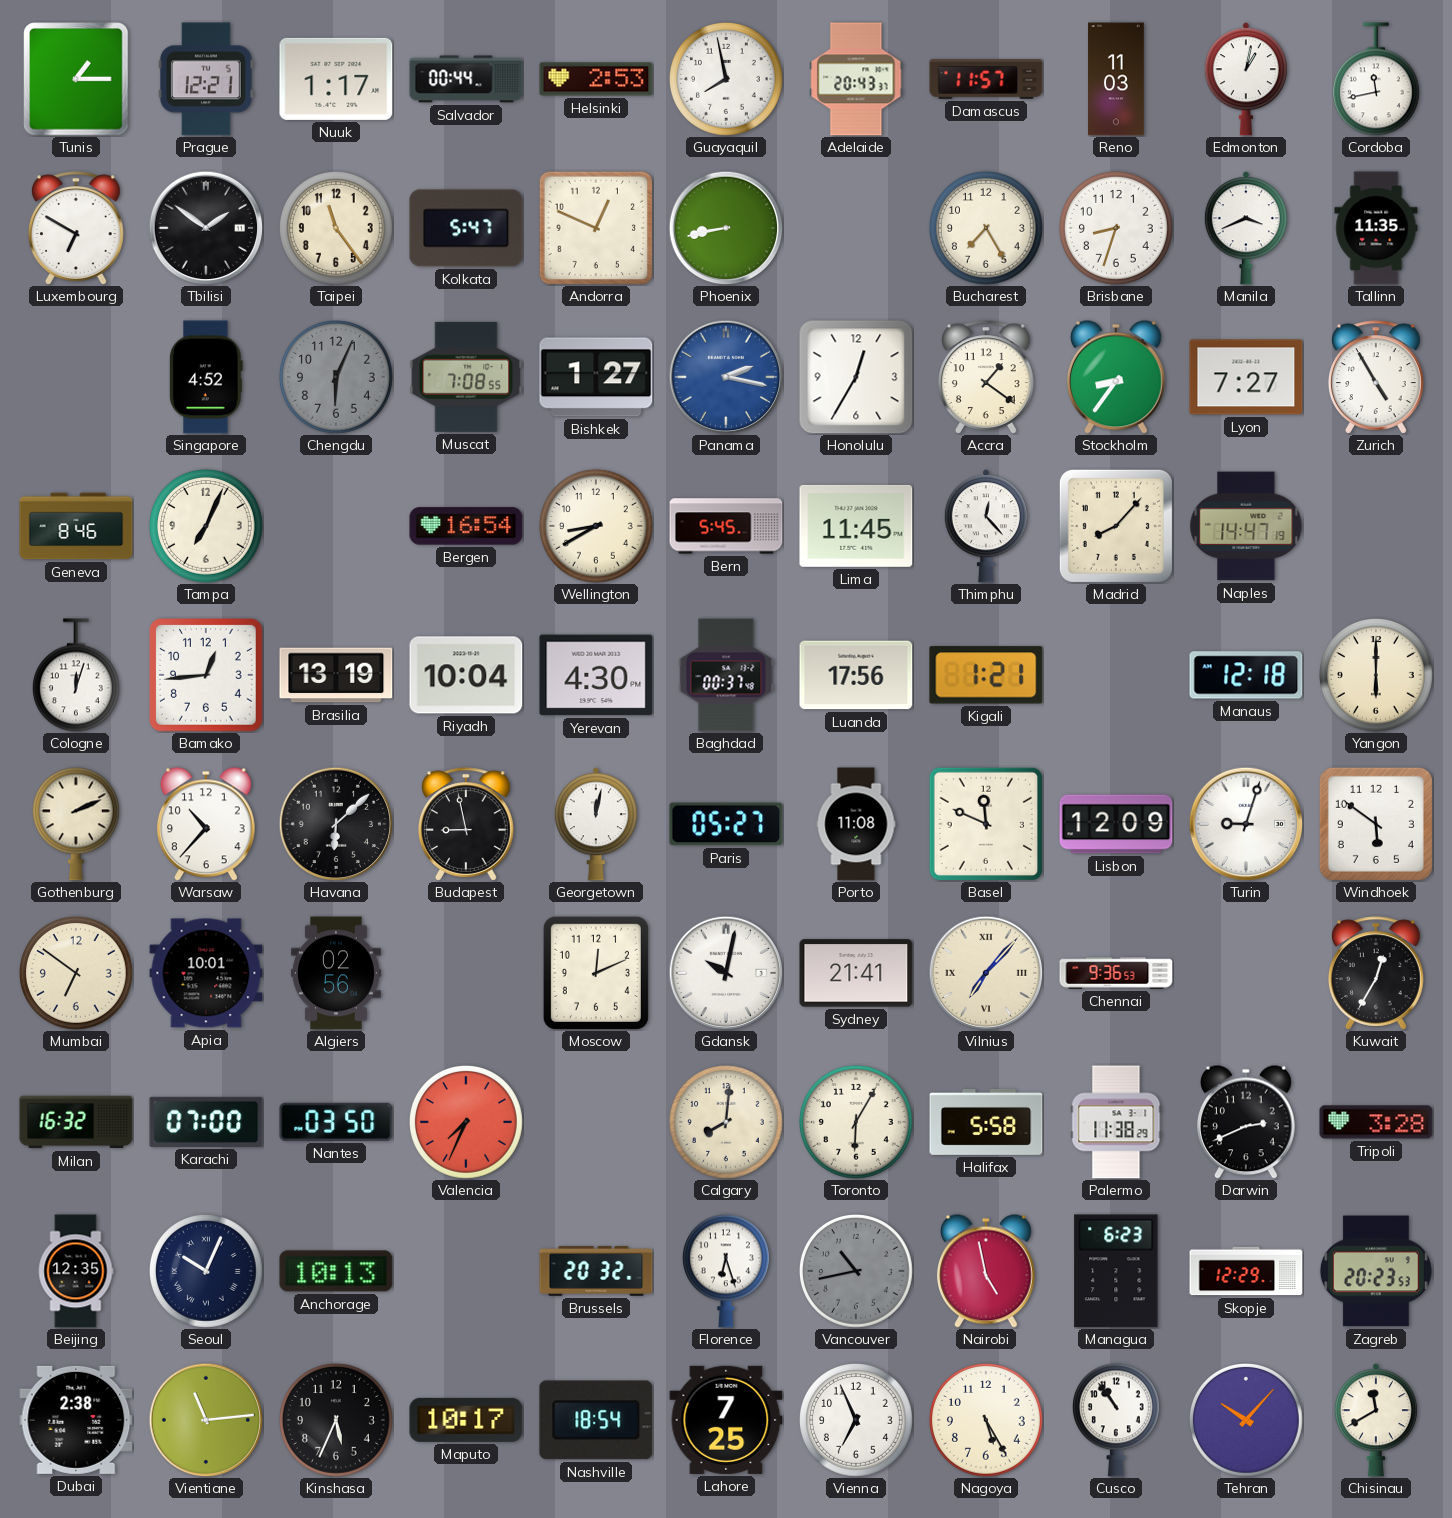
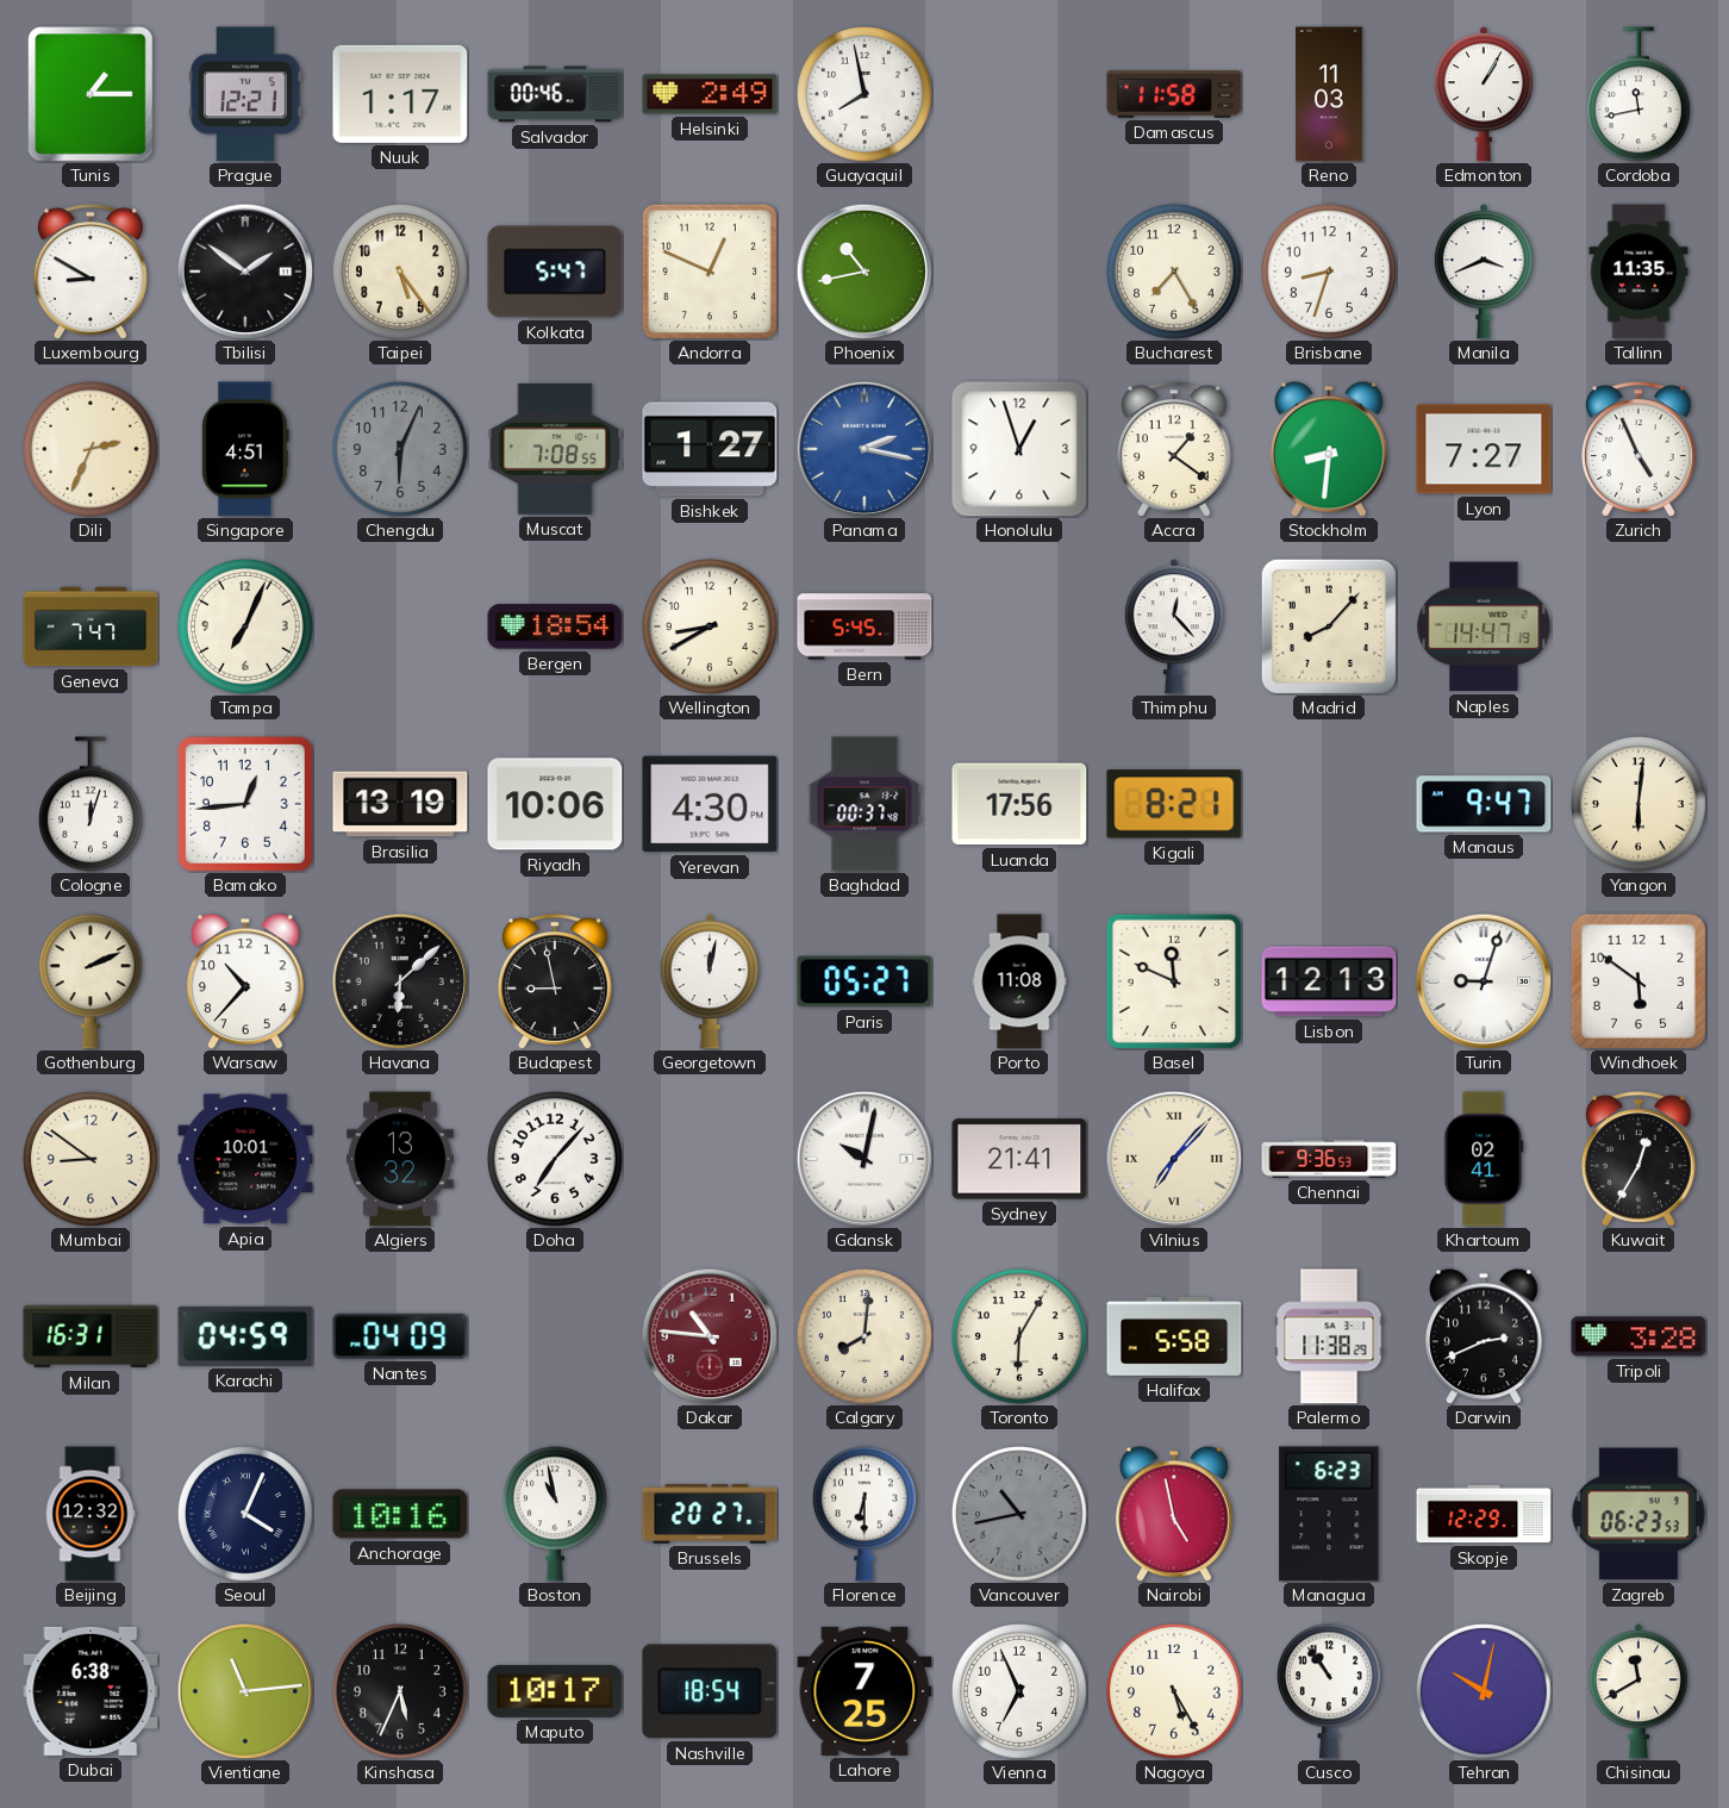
Salvador: 00:44 -> 00:46
Helsinki: 2:53 -> 2:49
Adelaide: 20:43 -> none
Damascus: 11:57 -> 11:58
Edmonton: 1:02 -> 1:05
Luxembourg: 6:50 -> 8:50
Taipei: 11:24 -> 5:24
Phoenix: 8:43 -> 10:43
Dili: none -> 2:34
Singapore: 4:52 -> 4:51
Honolulu: 12:35 -> 12:57
Stockholm: 8:36 -> 8:31
Zurich: 4:55 -> 4:56
Geneva: 8:46 -> 7:47
Bergen: 16:54 -> 18:54
Lima: 11:45 -> none
Riyadh: 10:04 -> 10:06
Kigali: 1:21 -> 8:21
Manaus: 12:18 -> 9:47
Yangon: 6:00 -> 6:01
Lisbon: 12:09 -> 12:13
Mumbai: 6:51 -> 8:51
Algiers: 02:56 -> 13:32
Doha: none -> 7:07
Moscow: 12:11 -> none
Khartoum: none -> 02:41
Milan: 16:32 -> 16:31
Karachi: 07:00 -> 04:59
Nantes: 03:50 -> 04:09
Valencia: 7:34 -> none
Dakar: none -> 10:46
Beijing: 12:35 -> 12:32
Seoul: 10:04 -> 4:04
Anchorage: 10:13 -> 10:16
Boston: none -> 10:58
Brussels: 20:32 -> 20:27
Florence: 6:27 -> 6:30
Zagreb: 20:23 -> 06:23
Dubai: 2:38 -> 6:38
Tehran: 10:07 -> 10:02
